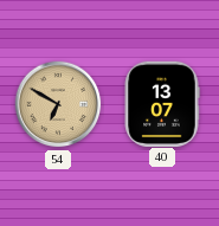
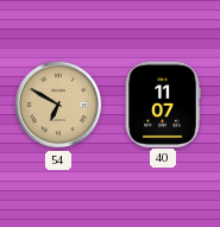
40: 13:07 -> 11:07
